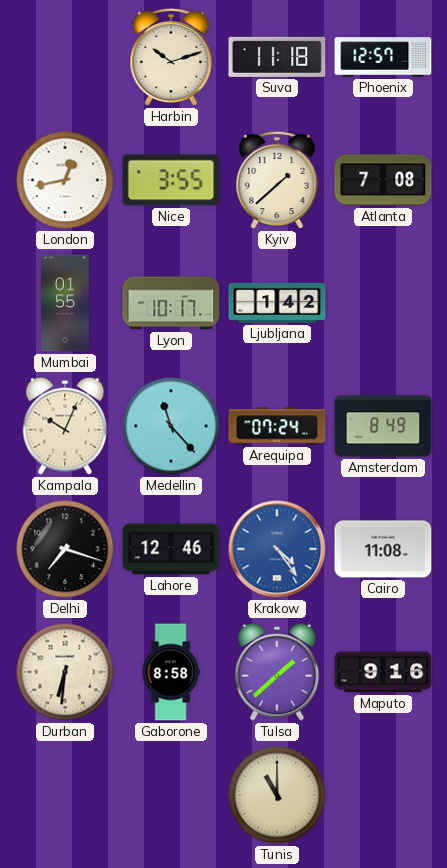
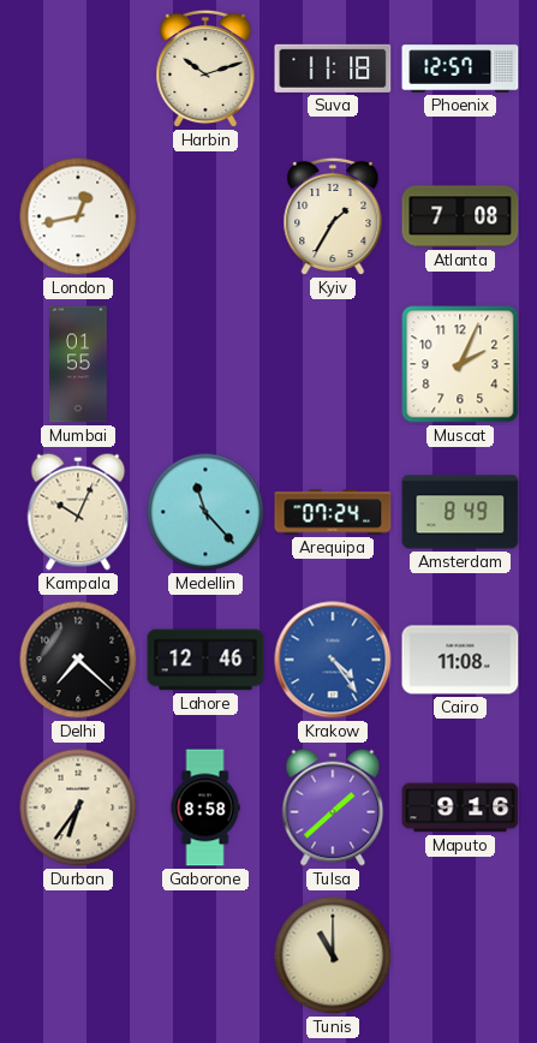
Nice: 3:55 -> none
Kyiv: 1:38 -> 1:35
Lyon: 10:17 -> none
Ljubljana: 1:42 -> none
Muscat: none -> 2:04
Delhi: 7:18 -> 7:22
Durban: 6:31 -> 6:36
